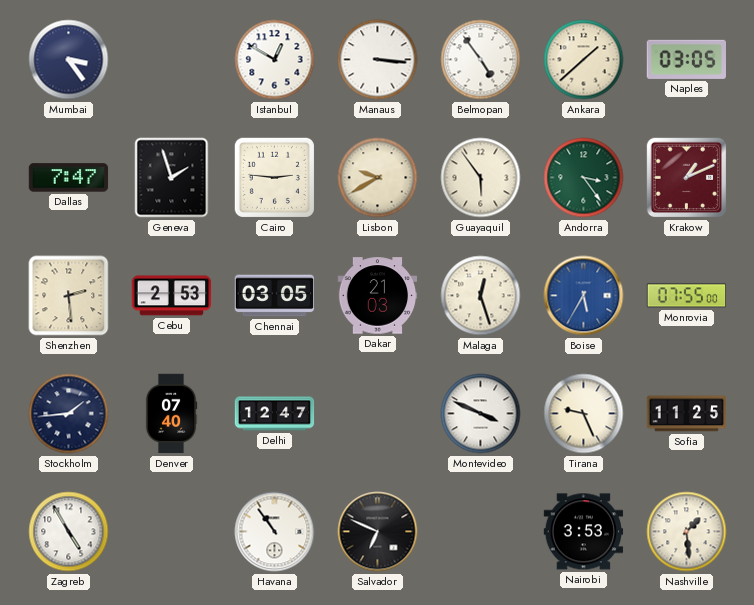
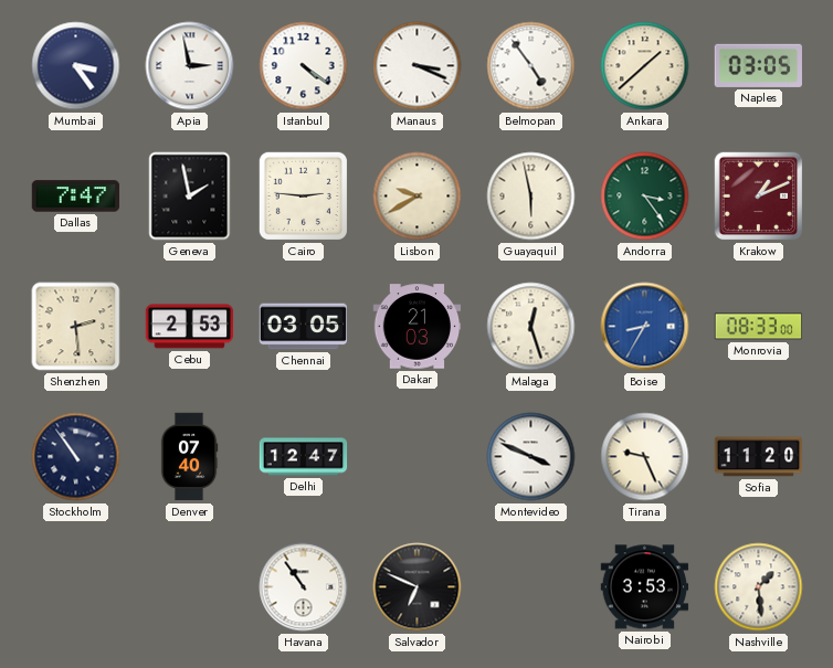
Apia: none -> 2:58
Istanbul: 12:50 -> 4:21
Manaus: 3:16 -> 3:19
Geneva: 1:57 -> 1:58
Guayaquil: 5:54 -> 5:58
Boise: 5:35 -> 8:35
Monrovia: 07:55 -> 08:33
Stockholm: 1:44 -> 10:54
Sofia: 11:25 -> 11:20
Zagreb: 4:55 -> none
